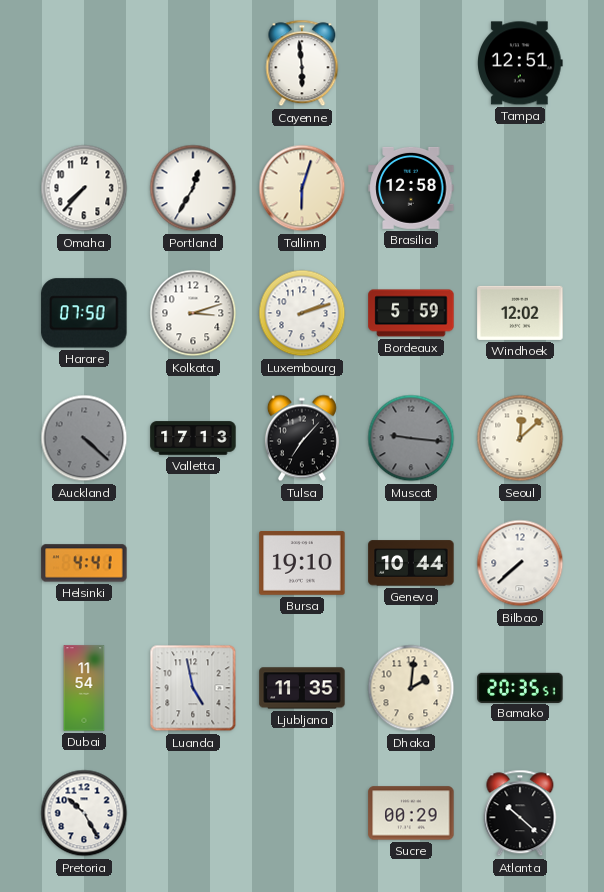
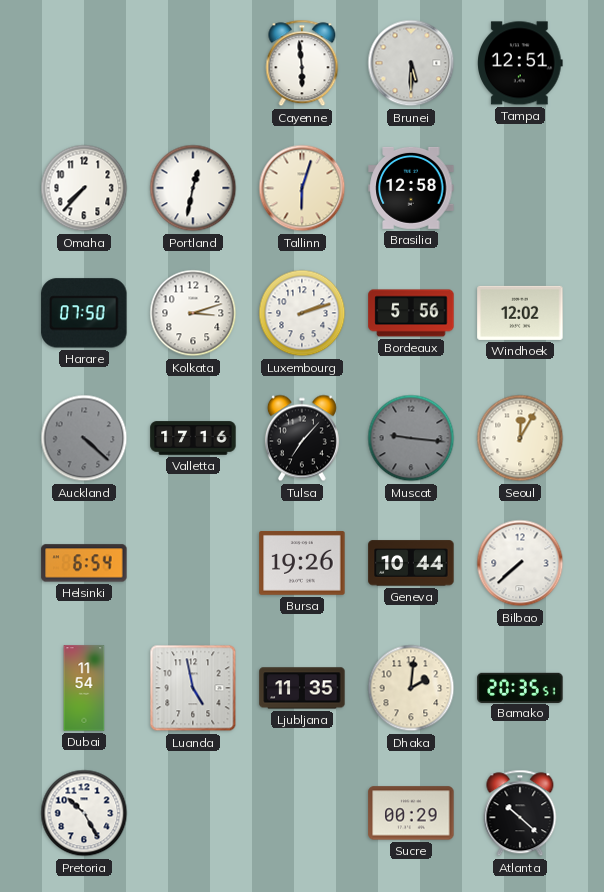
Brunei: none -> 5:30
Portland: 12:35 -> 12:32
Bordeaux: 5:59 -> 5:56
Valletta: 17:13 -> 17:16
Seoul: 12:08 -> 12:05
Helsinki: 4:41 -> 6:54
Bursa: 19:10 -> 19:26
